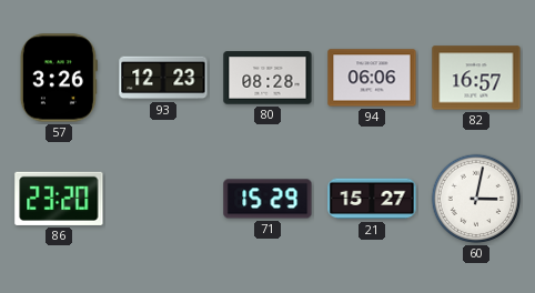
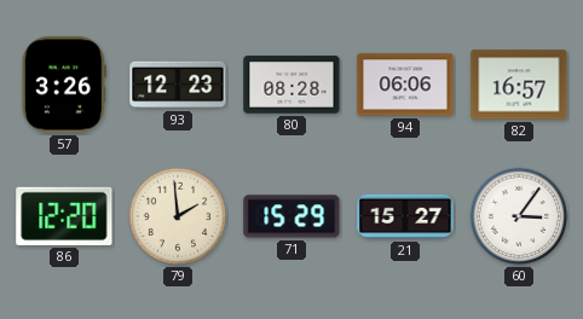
86: 23:20 -> 12:20
79: none -> 1:59
60: 3:02 -> 3:06
